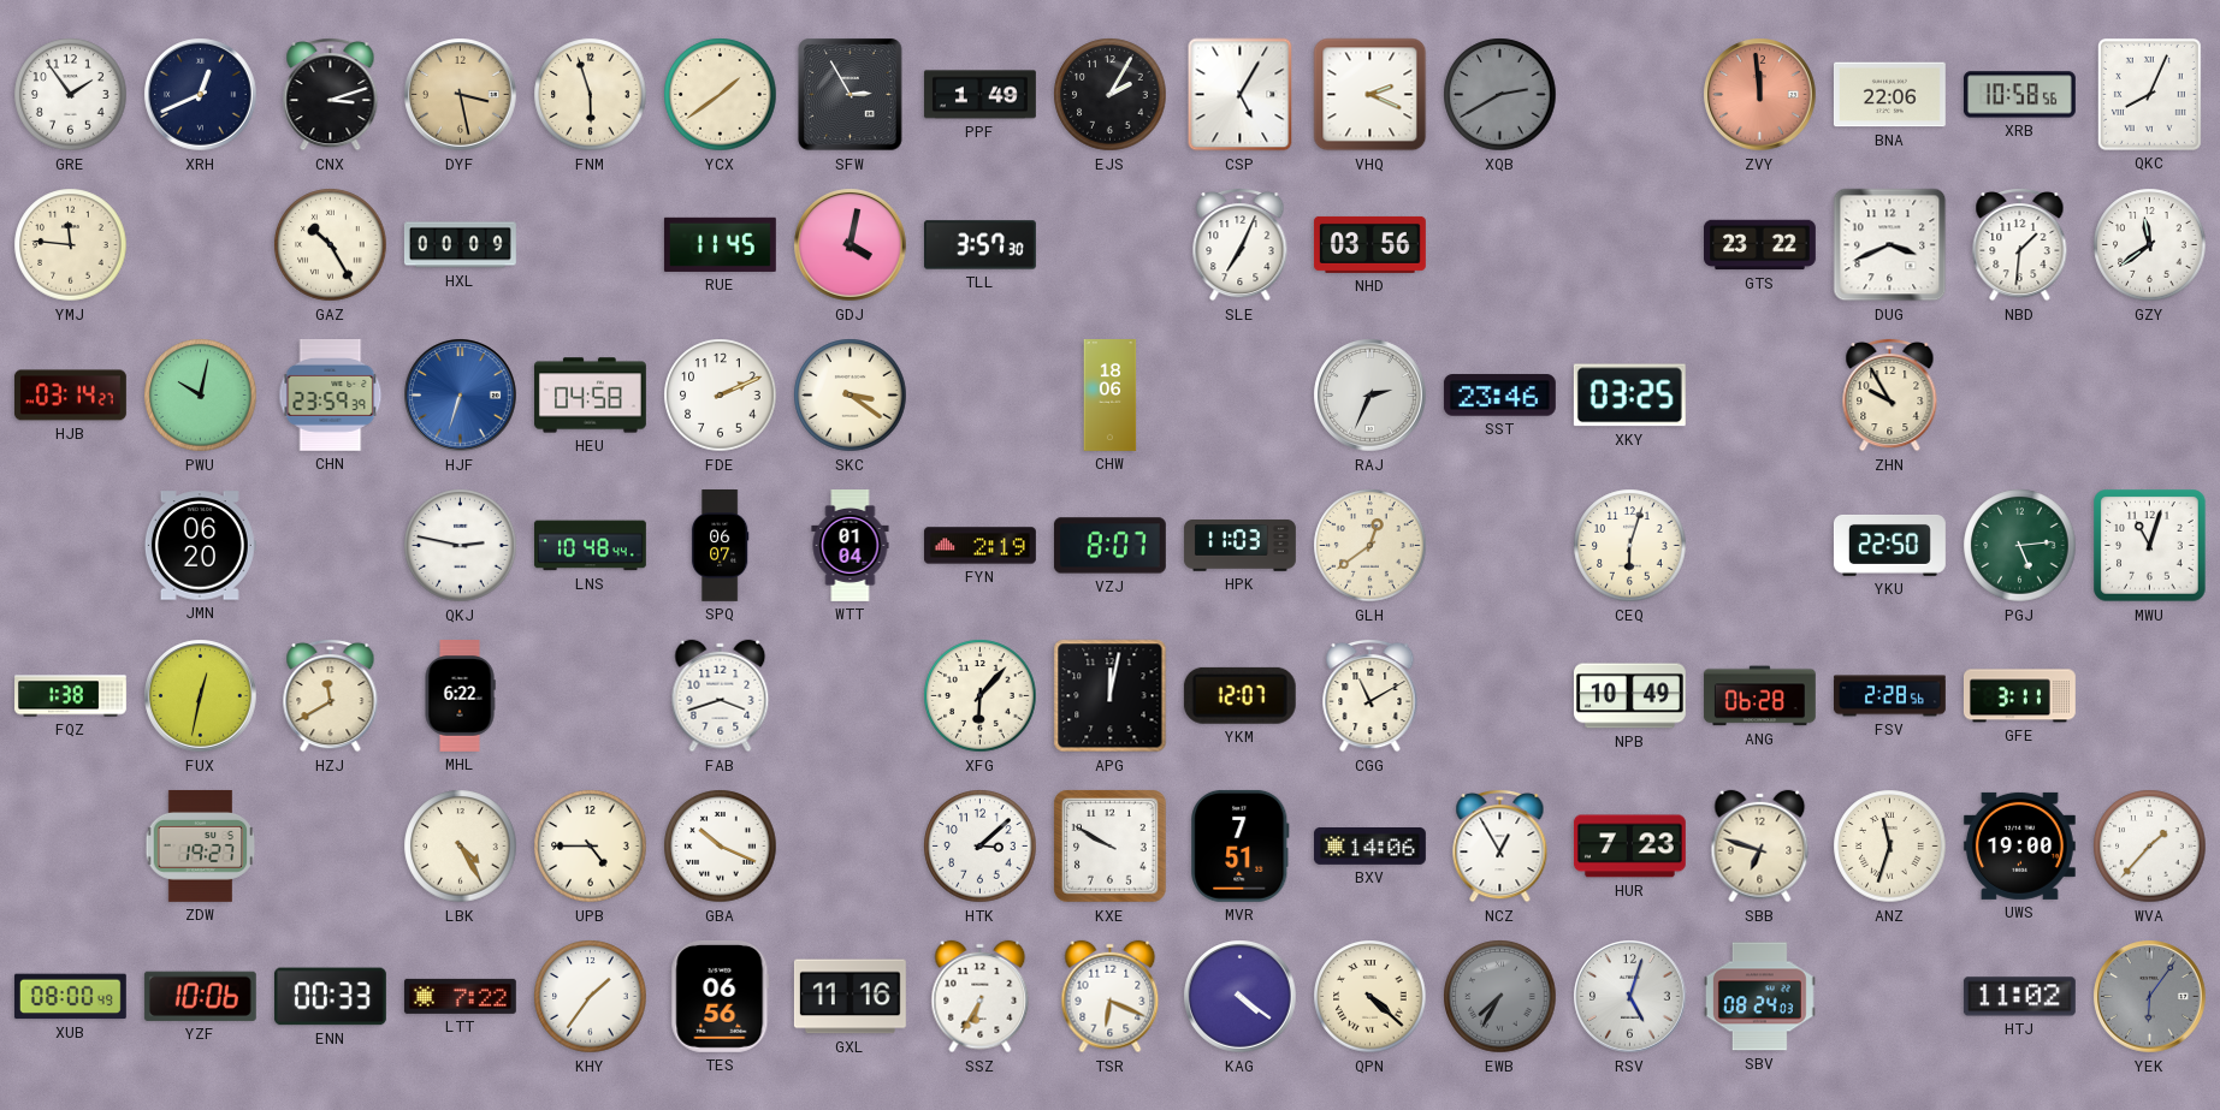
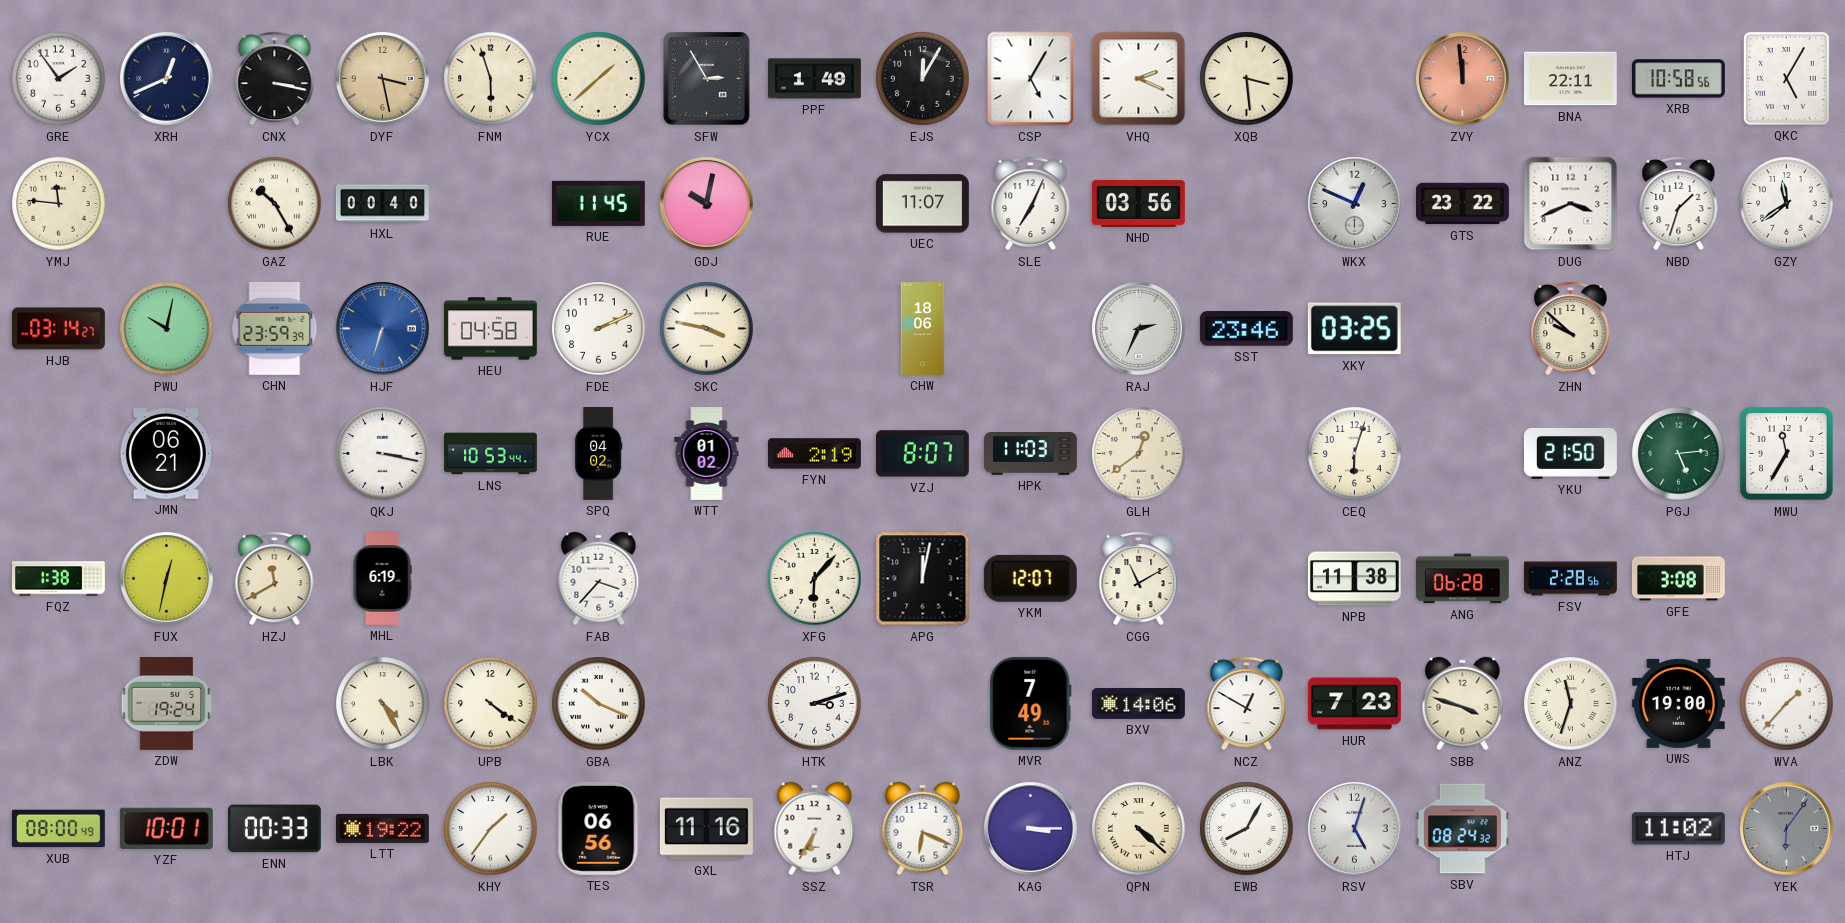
CNX: 3:12 -> 3:17
YCX: 1:39 -> 1:38
EJS: 2:05 -> 12:05
XQB: 2:40 -> 3:29
XQB dial: grey -> cream
BNA: 22:06 -> 22:11
QKC: 8:04 -> 5:05
HXL: 00:09 -> 00:40
GDJ: 4:02 -> 10:02
TLL: 3:57 -> none
UEC: none -> 11:07
WKX: none -> 12:49
NBD: 1:31 -> 1:33
SKC: 3:21 -> 3:47
ZHN: 9:55 -> 9:52
JMN: 06:20 -> 06:21
QKJ: 2:47 -> 3:17
LNS: 10:48 -> 10:53
SPQ: 06:07 -> 04:02
WTT: 01:04 -> 01:02
YKU: 22:50 -> 21:50
MWU: 11:03 -> 11:35
MHL: 6:22 -> 6:19
FAB: 3:42 -> 3:37
NPB: 10:49 -> 11:38
GFE: 3:11 -> 3:08
ZDW: 19:27 -> 19:24
UPB: 4:45 -> 4:21
HTK: 3:08 -> 3:12
KXE: 9:50 -> none
MVR: 7:51 -> 7:49
NCZ: 12:55 -> 12:50
SBB: 6:48 -> 3:48
YZF: 10:06 -> 10:01
LTT: 7:22 -> 19:22
KAG: 4:21 -> 3:15
EWB: 7:35 -> 8:05
EWB dial: grey -> white
SBV: 08:24:03 -> 08:24:32
